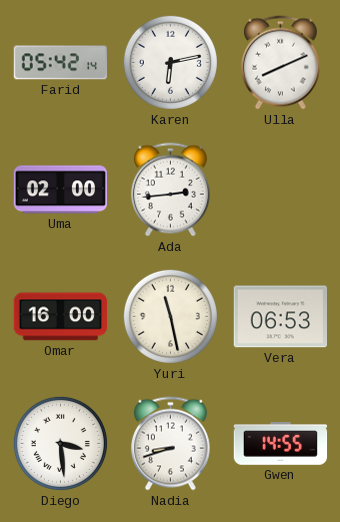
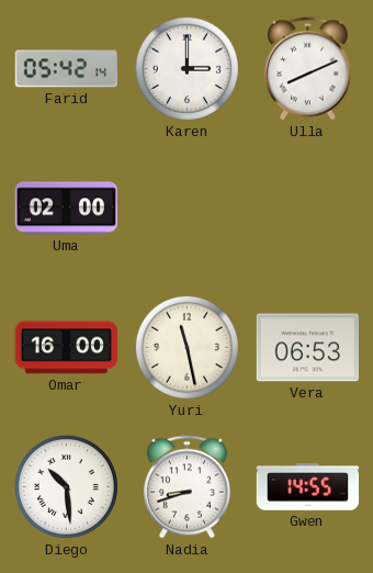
Karen: 6:13 -> 3:00
Ada: 2:44 -> none
Diego: 3:29 -> 10:29
